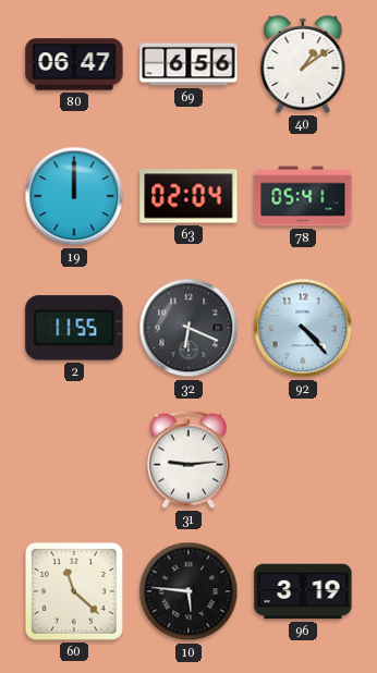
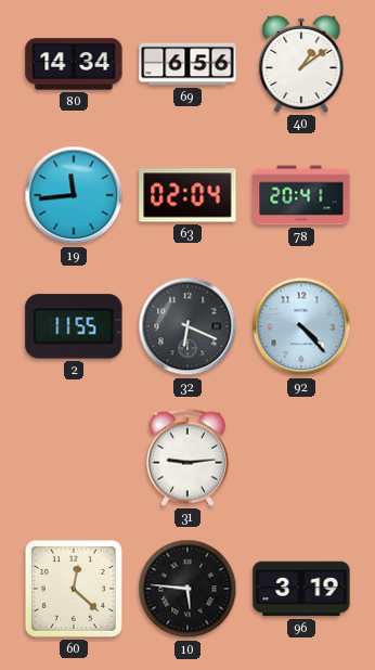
80: 06:47 -> 14:34
19: 12:00 -> 11:44
78: 05:41 -> 20:41
60: 11:22 -> 12:22
